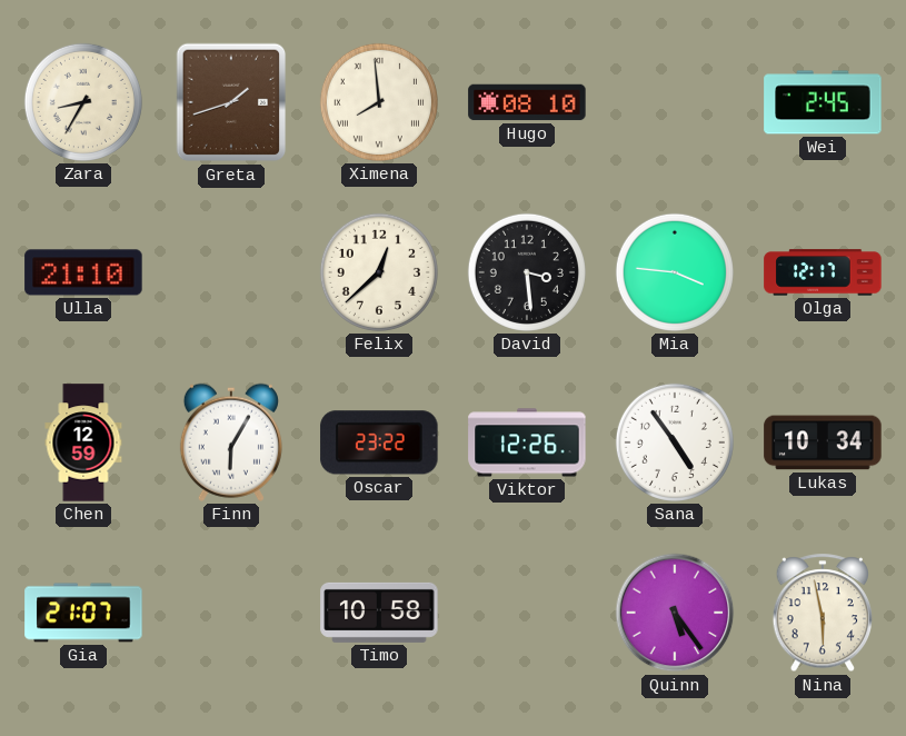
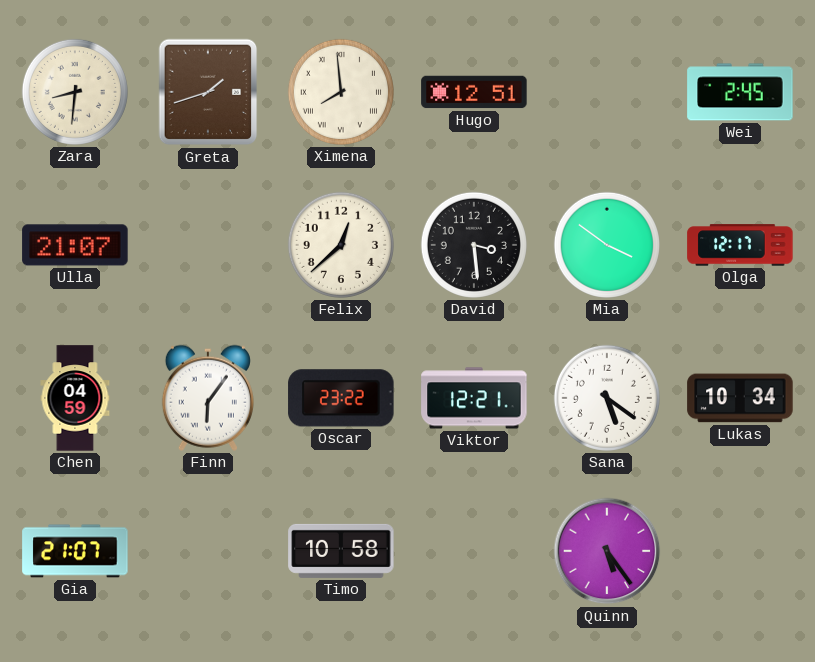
Zara: 8:35 -> 8:31
Hugo: 08:10 -> 12:51
Ulla: 21:10 -> 21:07
Mia: 3:46 -> 3:51
Chen: 12:59 -> 04:59
Finn: 6:05 -> 6:06
Viktor: 12:26 -> 12:21
Sana: 4:54 -> 5:21
Nina: 5:58 -> none
